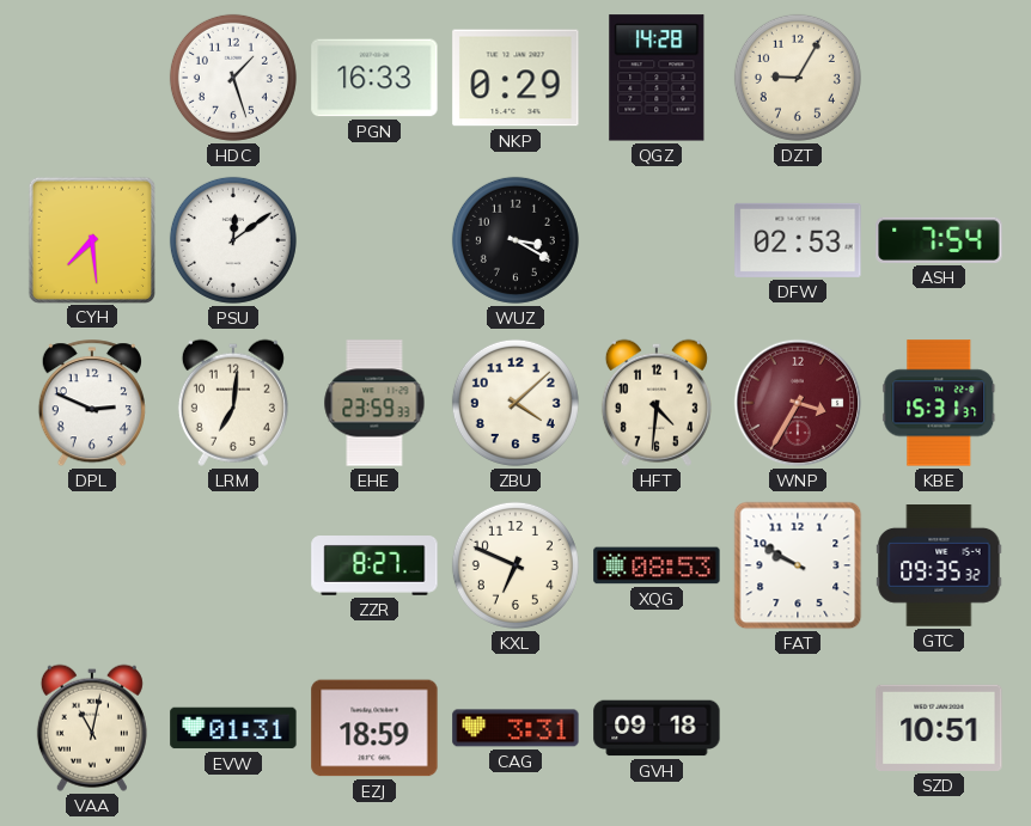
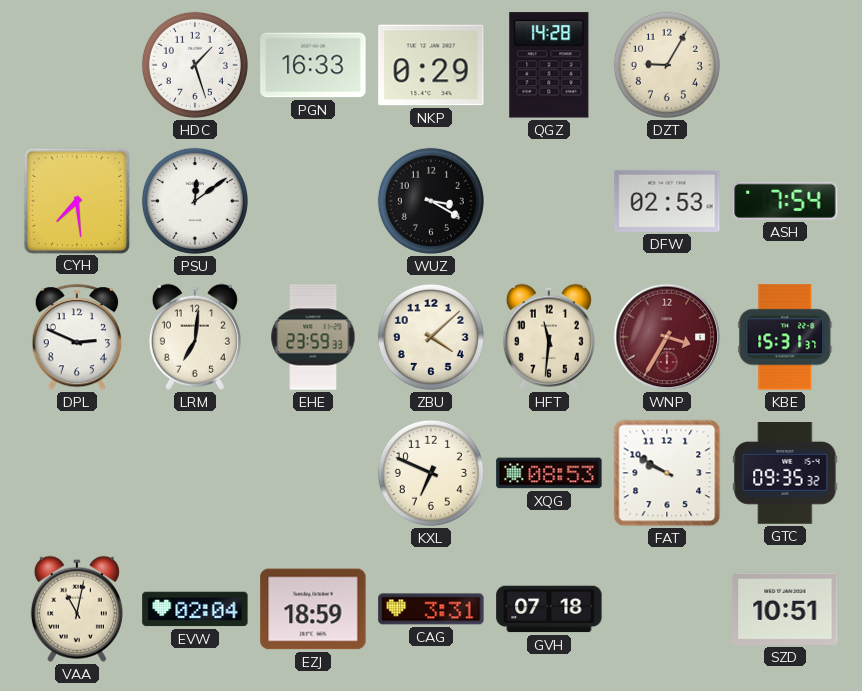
HFT: 4:31 -> 11:31
ZZR: 8:27 -> none
EVW: 01:31 -> 02:04
GVH: 09:18 -> 07:18
